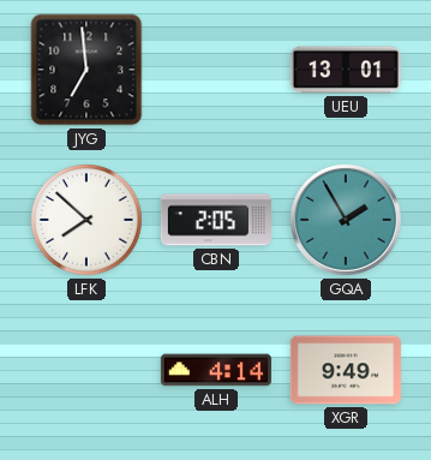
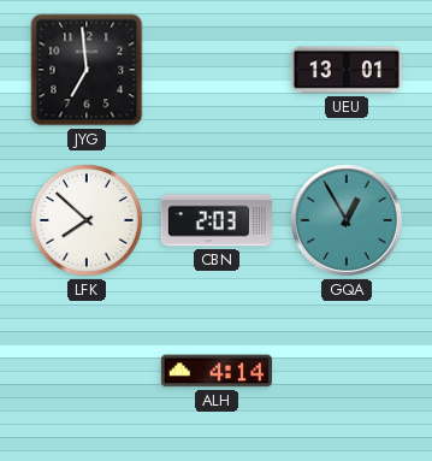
CBN: 2:05 -> 2:03
GQA: 1:55 -> 12:55
XGR: 9:49 -> none
